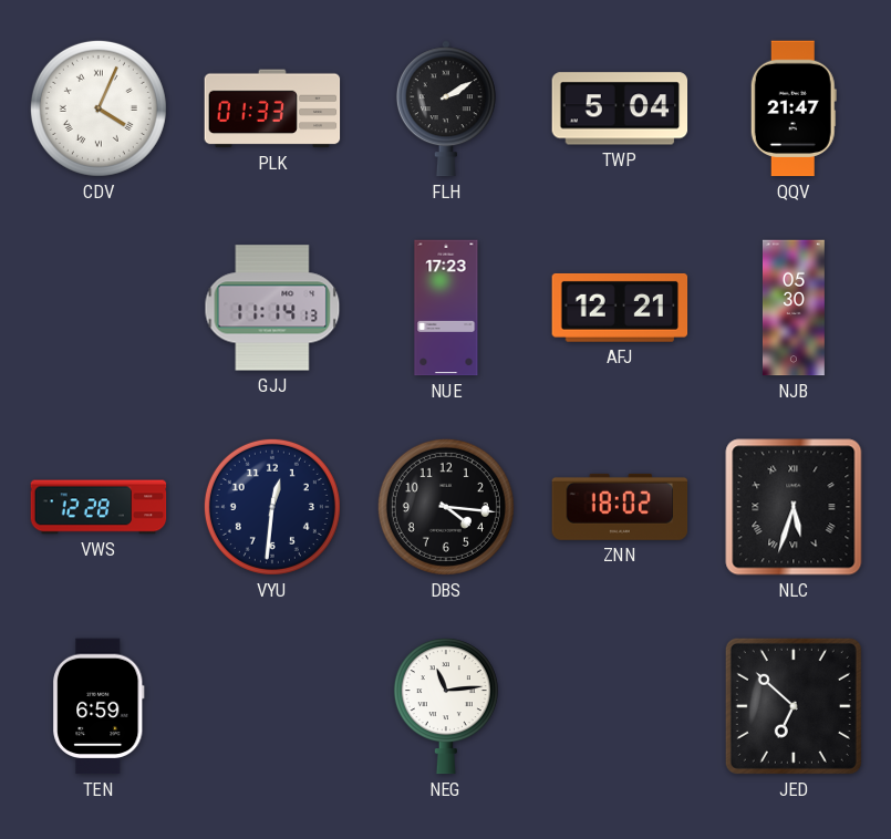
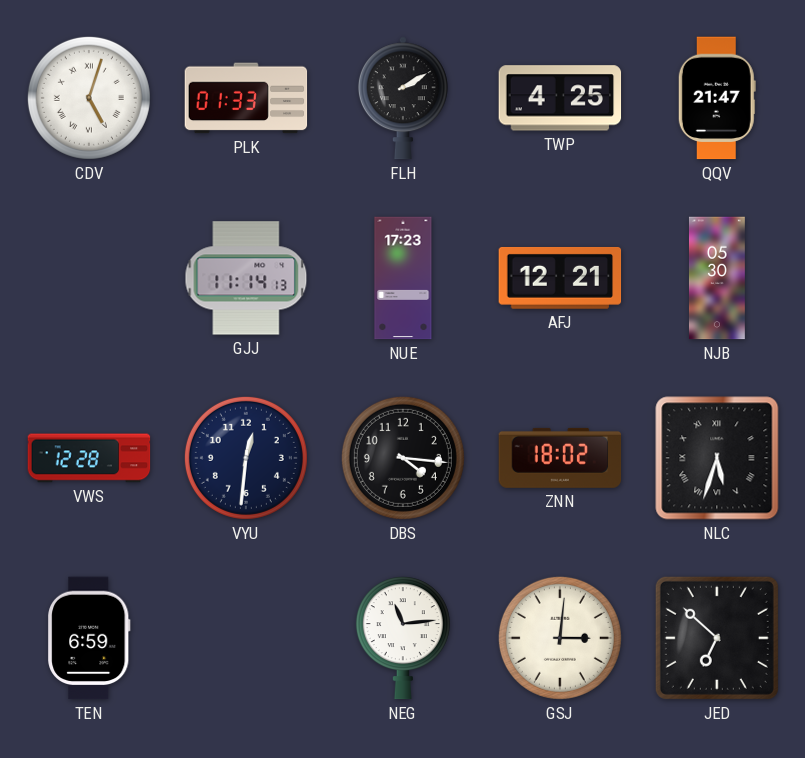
CDV: 4:04 -> 5:03
TWP: 5:04 -> 4:25
GSJ: none -> 3:01
